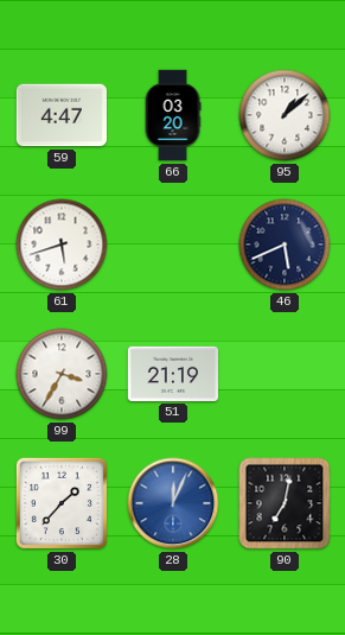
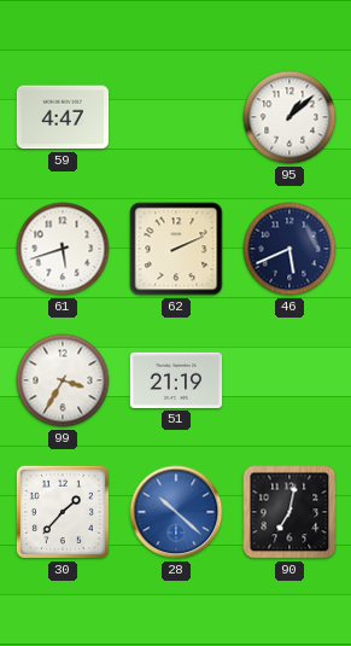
66: 03:20 -> none
62: none -> 2:11
28: 12:04 -> 10:22
